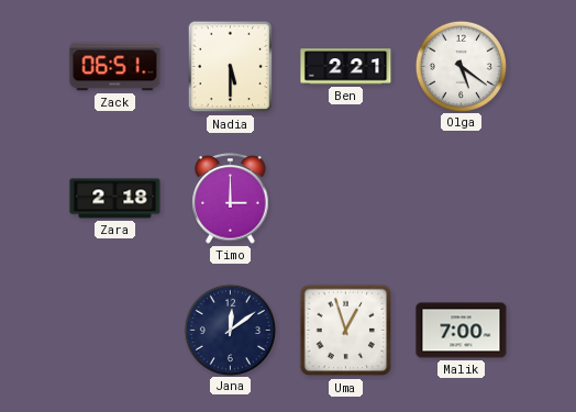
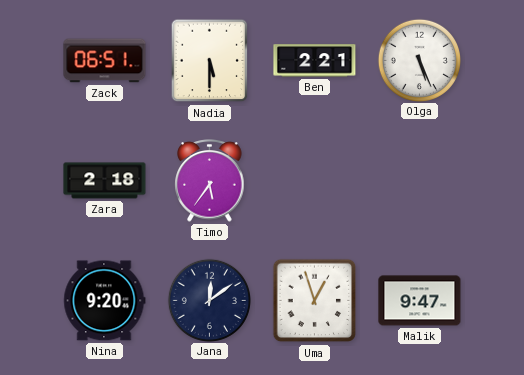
Olga: 5:21 -> 5:26
Timo: 3:00 -> 5:36
Nina: none -> 9:20
Malik: 7:00 -> 9:47
